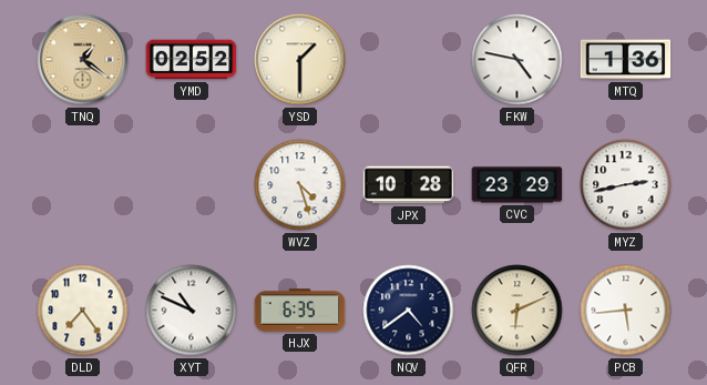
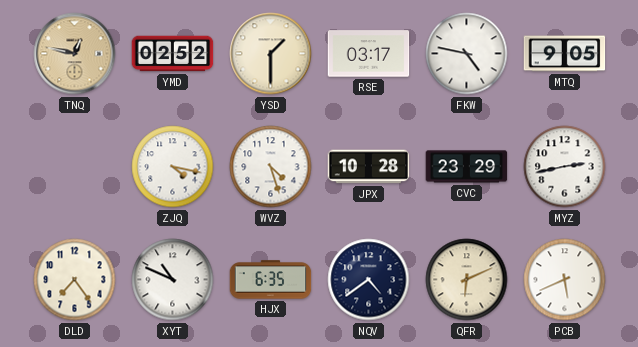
TNQ: 1:21 -> 12:47
RSE: none -> 03:17
MTQ: 1:36 -> 9:05
ZJQ: none -> 4:17
PCB: 5:44 -> 5:41
